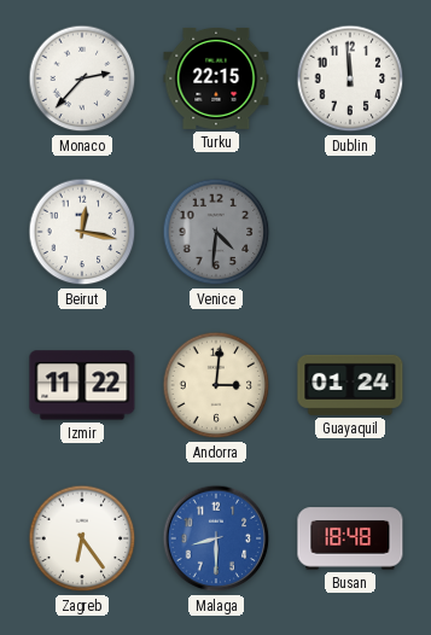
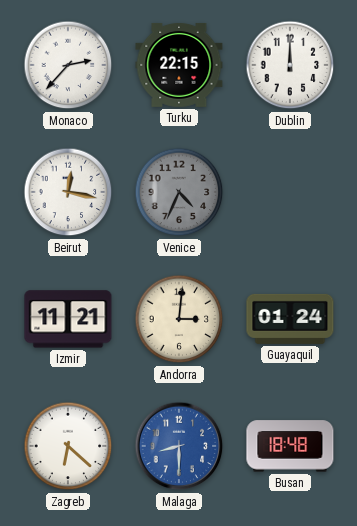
Dublin: 11:59 -> 12:00
Venice: 4:31 -> 4:34
Izmir: 11:22 -> 11:21
Zagreb: 6:24 -> 6:22
